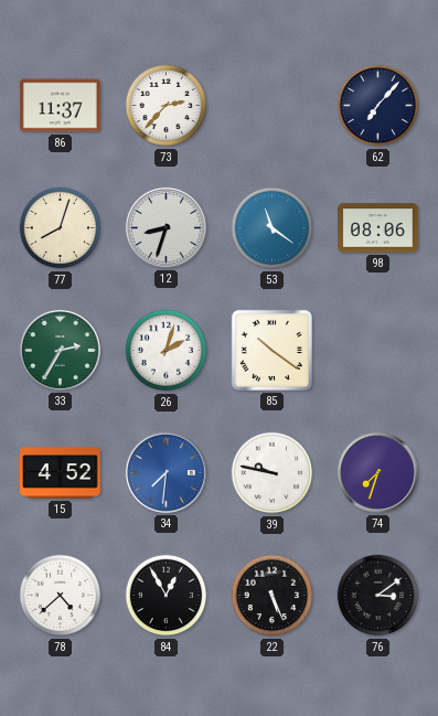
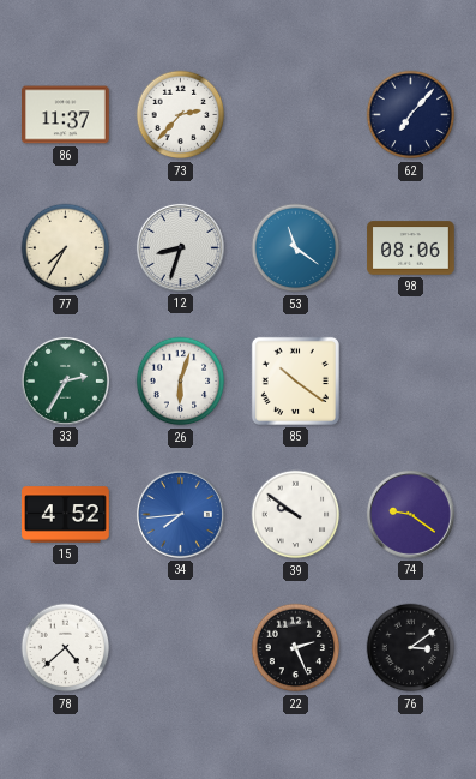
77: 8:03 -> 7:35
26: 2:03 -> 6:03
34: 7:31 -> 7:44
39: 9:47 -> 9:51
74: 7:33 -> 9:21
84: 12:55 -> none
22: 5:26 -> 2:26
